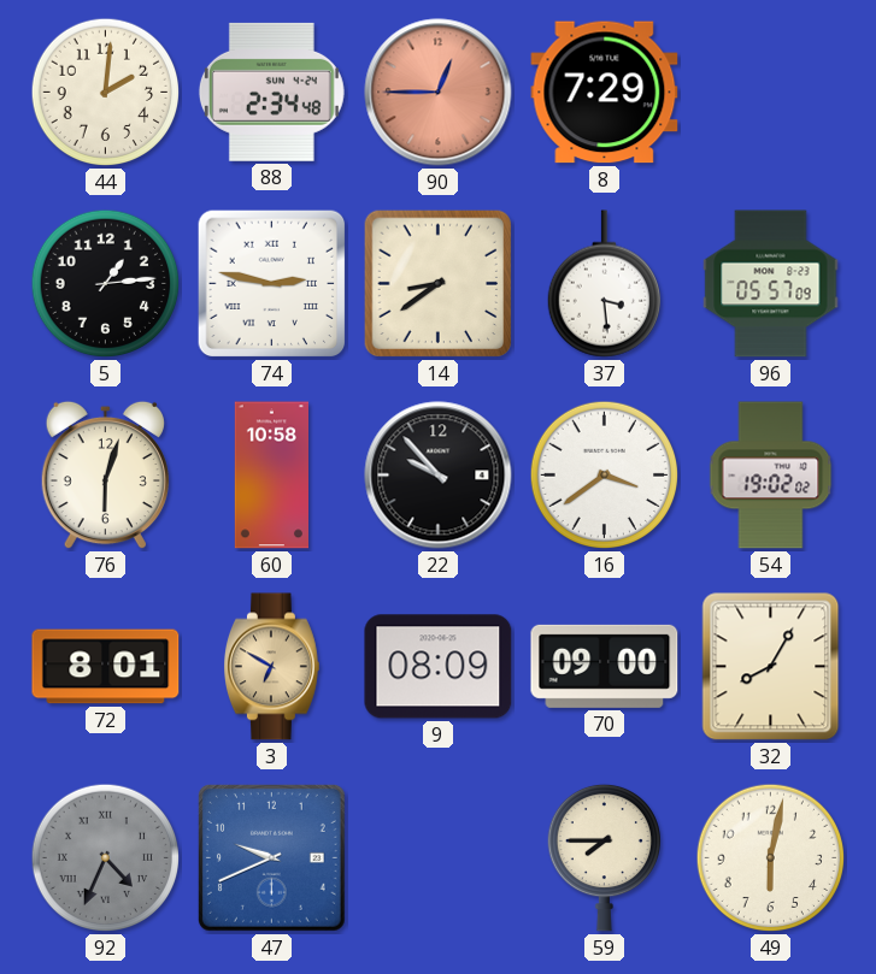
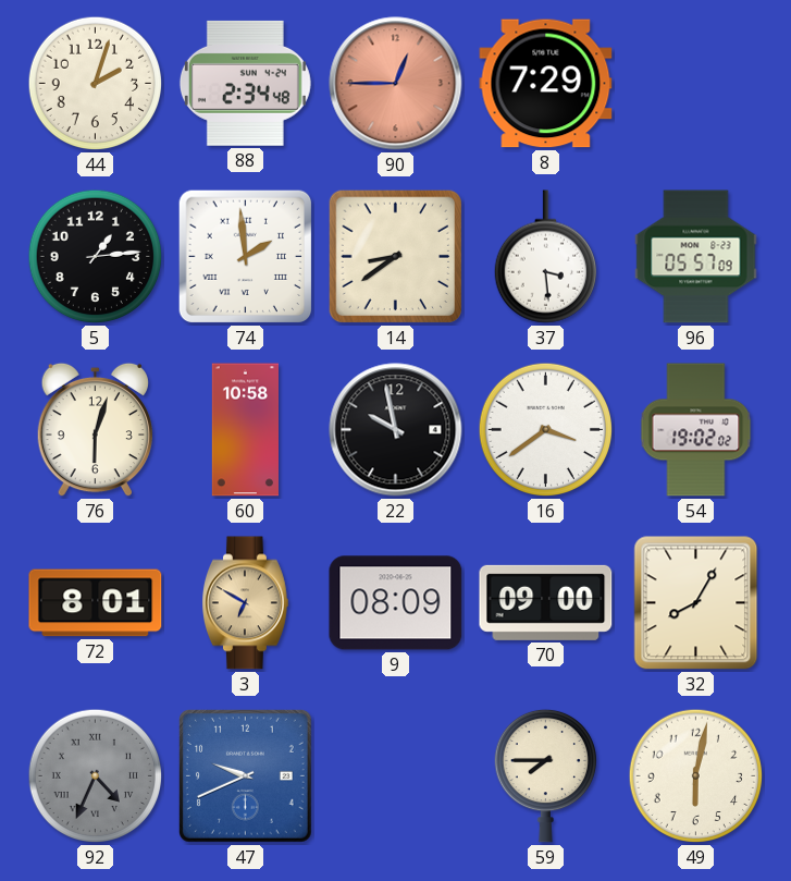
44: 2:01 -> 2:03
74: 2:47 -> 1:59
22: 9:53 -> 9:58
